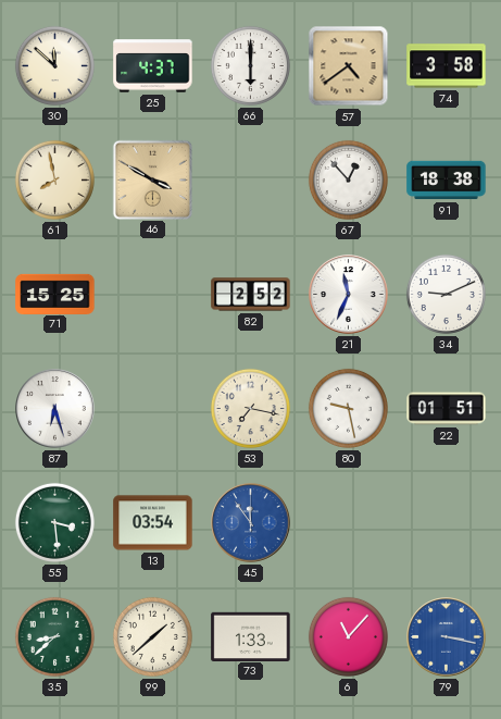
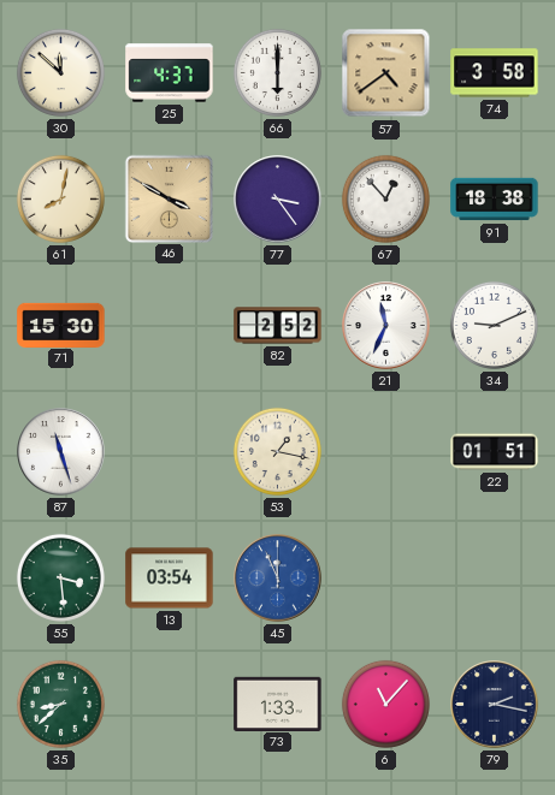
61: 7:58 -> 8:02
77: none -> 3:24
71: 15:25 -> 15:30
87: 6:27 -> 11:27
53: 7:17 -> 1:17
80: 9:28 -> none
45: 11:54 -> 11:56
99: 1:38 -> none
79: 3:17 -> 2:17
79 dial: blue -> navy
